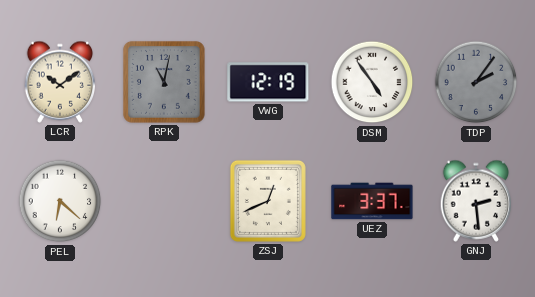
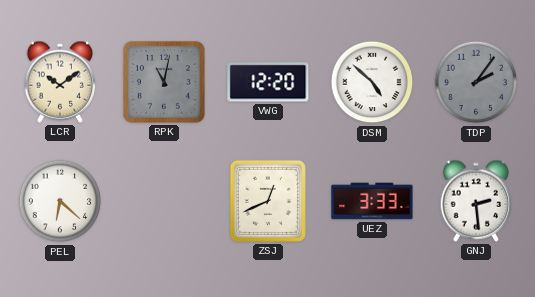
VWG: 12:19 -> 12:20
DSM: 4:54 -> 4:52
UEZ: 3:37 -> 3:33
